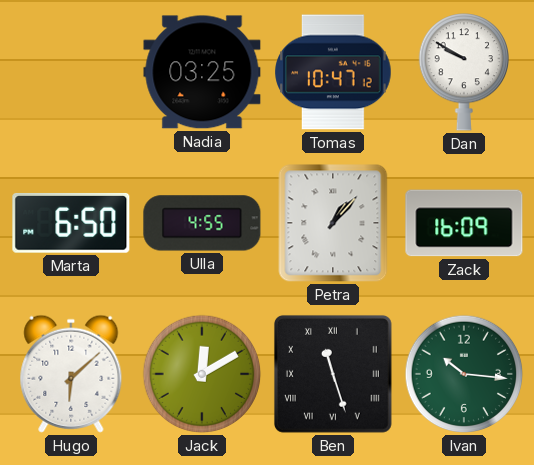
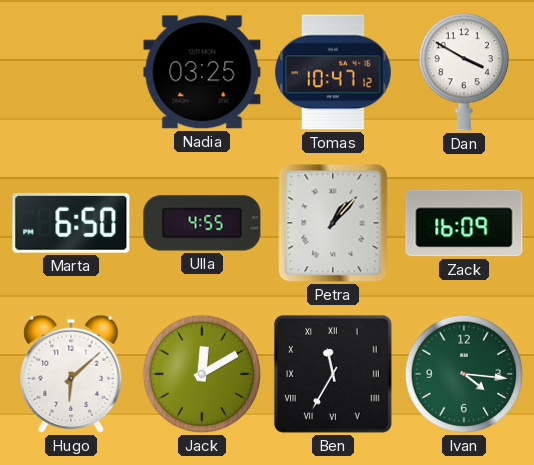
Dan: 9:50 -> 3:50
Ben: 11:27 -> 11:35
Ivan: 10:16 -> 4:16
